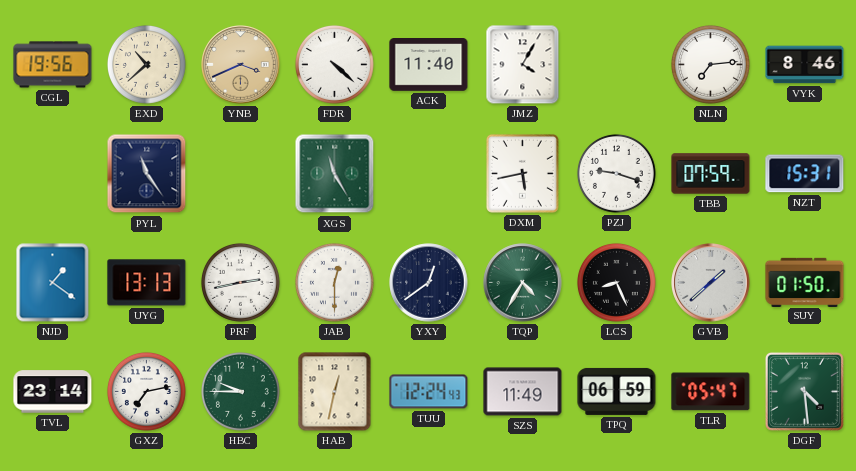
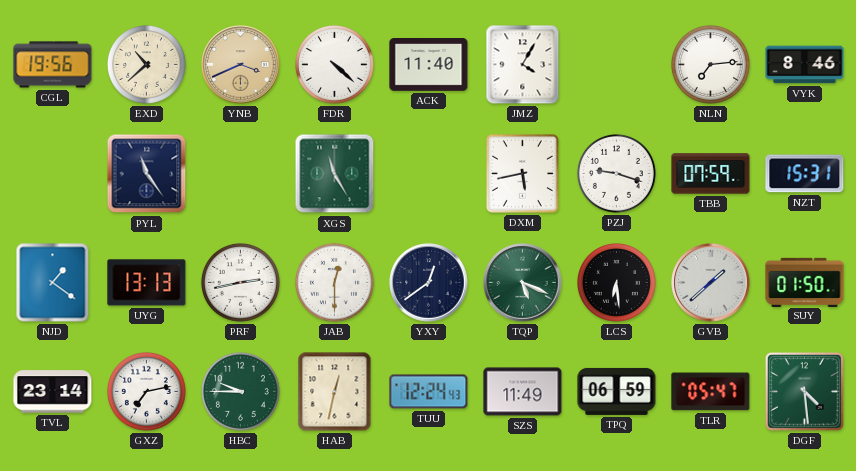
TQP: 4:35 -> 5:19
LCS: 8:26 -> 6:29
